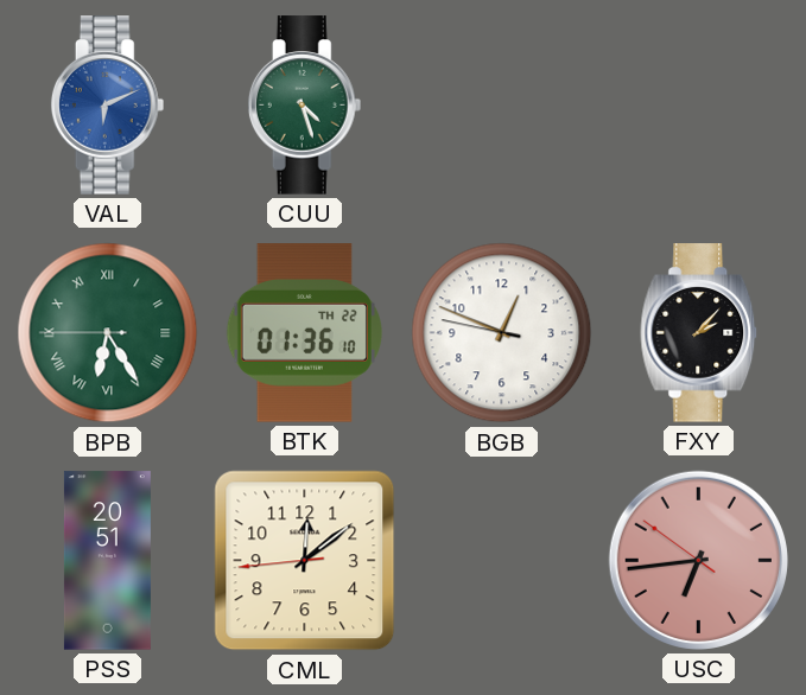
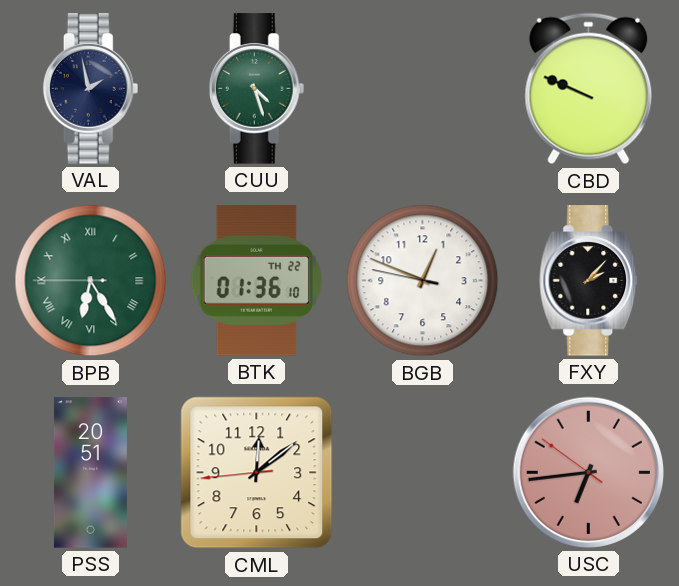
VAL: 6:11 -> 1:58
VAL dial: blue -> navy
CBD: none -> 9:49
